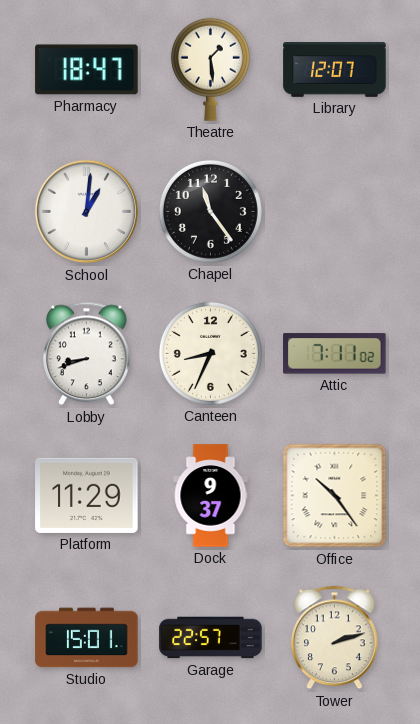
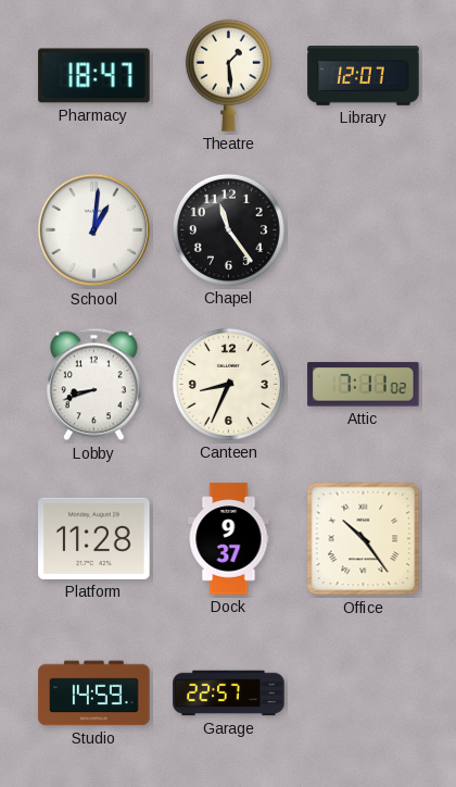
Platform: 11:29 -> 11:28
Studio: 15:01 -> 14:59
Tower: 2:12 -> none
